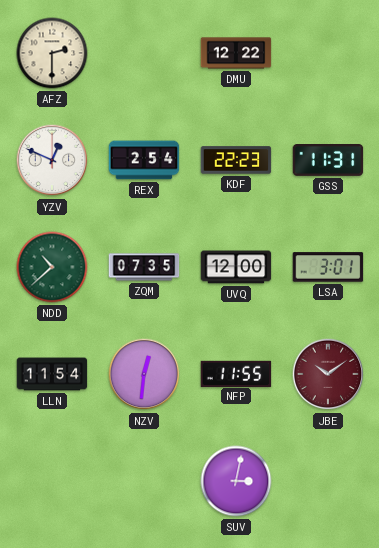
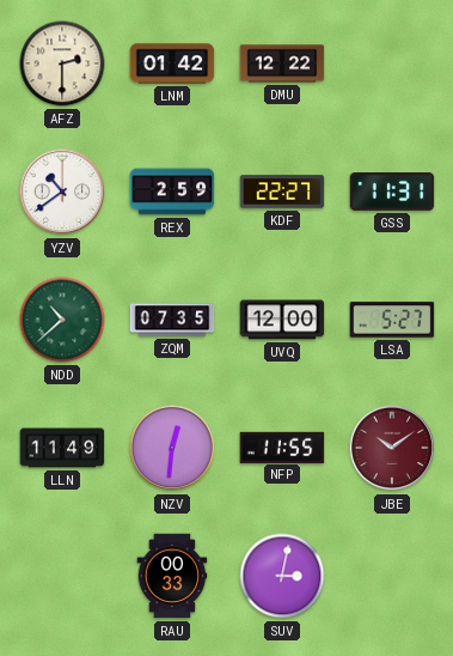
LNM: none -> 01:42
YZV: 12:49 -> 10:39
REX: 2:54 -> 2:59
KDF: 22:23 -> 22:27
LSA: 3:01 -> 5:27
LLN: 11:54 -> 11:49
RAU: none -> 00:33
